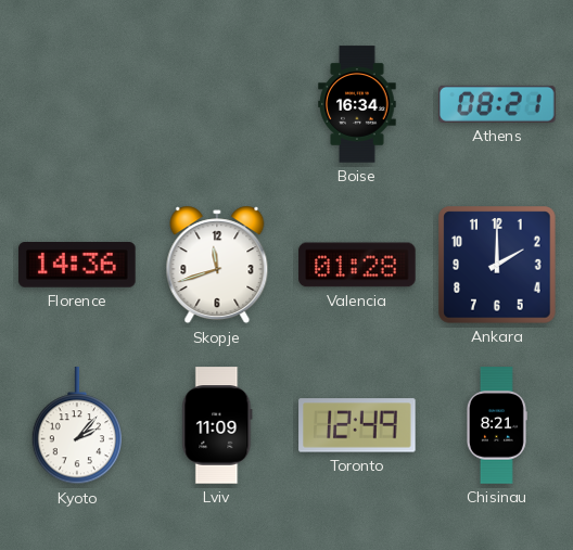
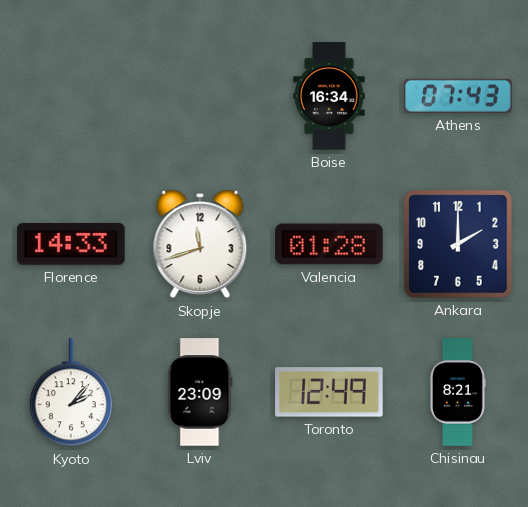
Athens: 08:21 -> 07:43
Florence: 14:36 -> 14:33
Lviv: 11:09 -> 23:09
